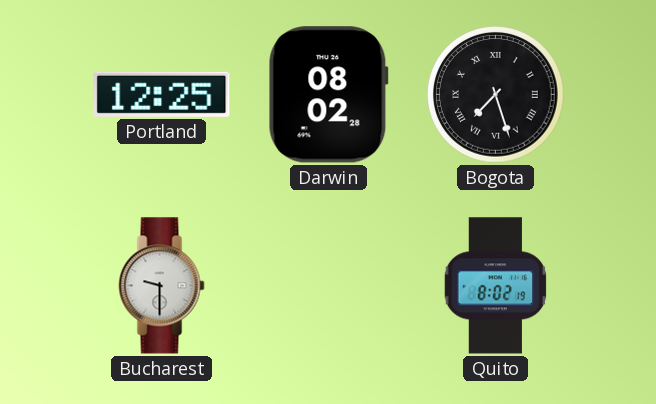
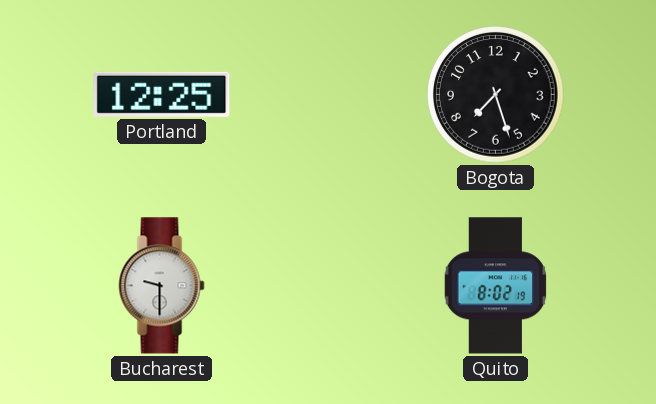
Darwin: 08:02 -> none
Bogota numerals: Roman -> Arabic
